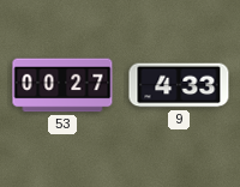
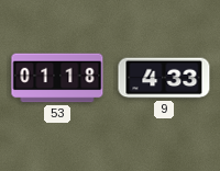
53: 00:27 -> 01:18
